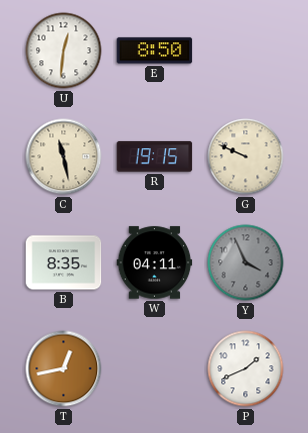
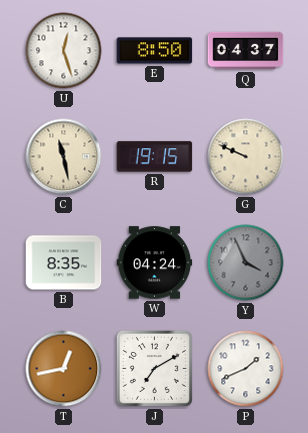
U: 12:31 -> 12:27
Q: none -> 04:37
W: 04:11 -> 04:24
J: none -> 7:10
